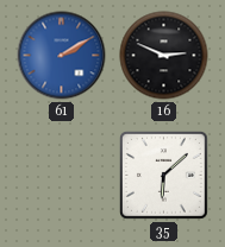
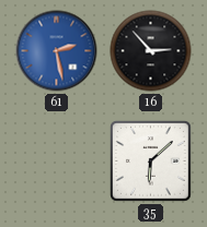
61: 2:10 -> 2:28
16: 2:49 -> 2:53
